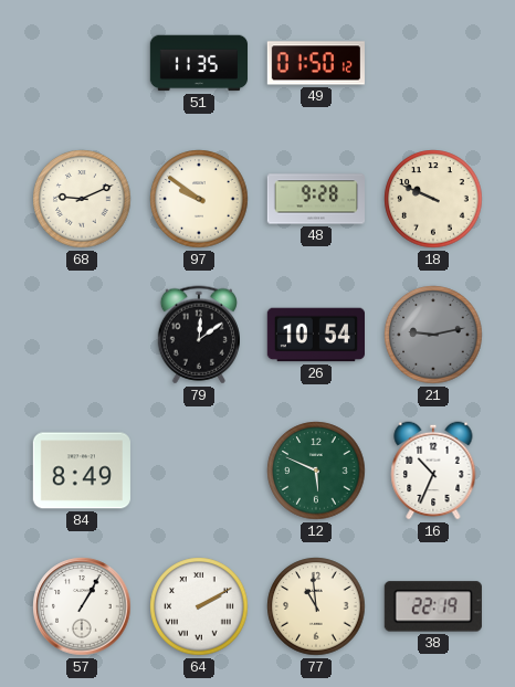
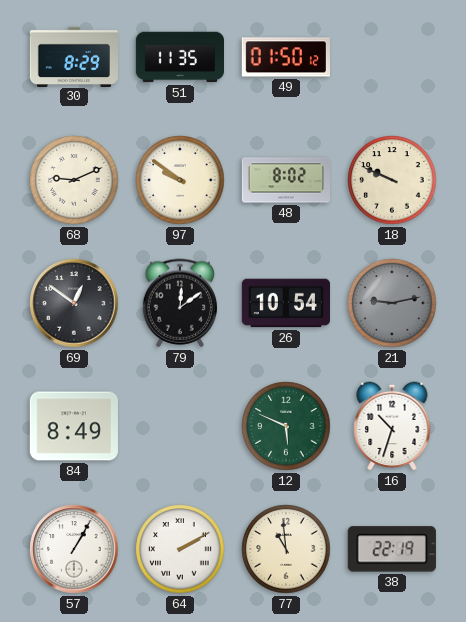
30: none -> 8:29
48: 9:28 -> 8:02
69: none -> 12:51
16: 10:34 -> 10:33
